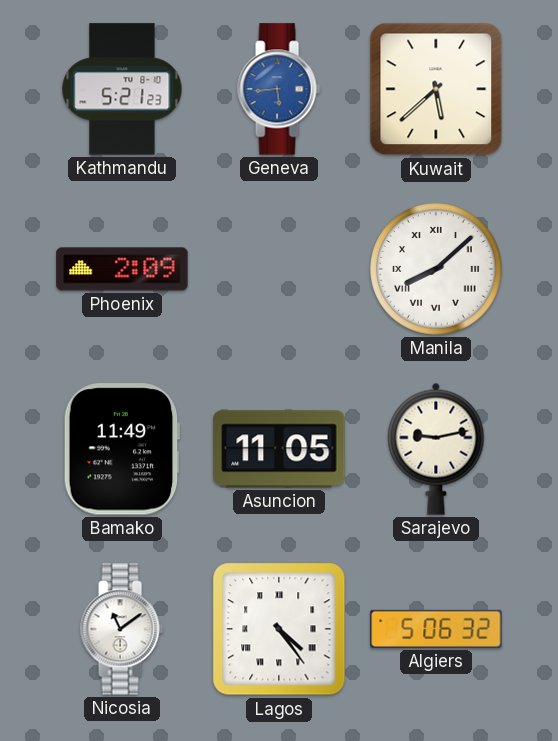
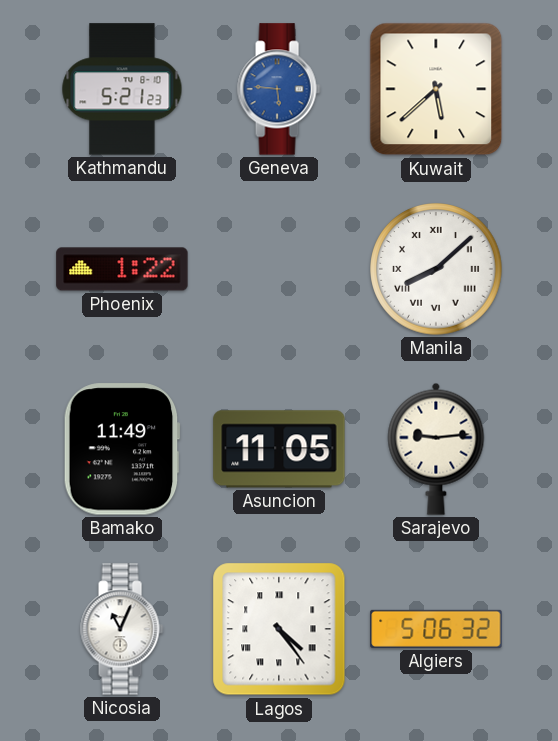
Geneva: 5:44 -> 5:46
Phoenix: 2:09 -> 1:22
Sarajevo: 9:13 -> 9:14
Nicosia: 11:09 -> 11:04
